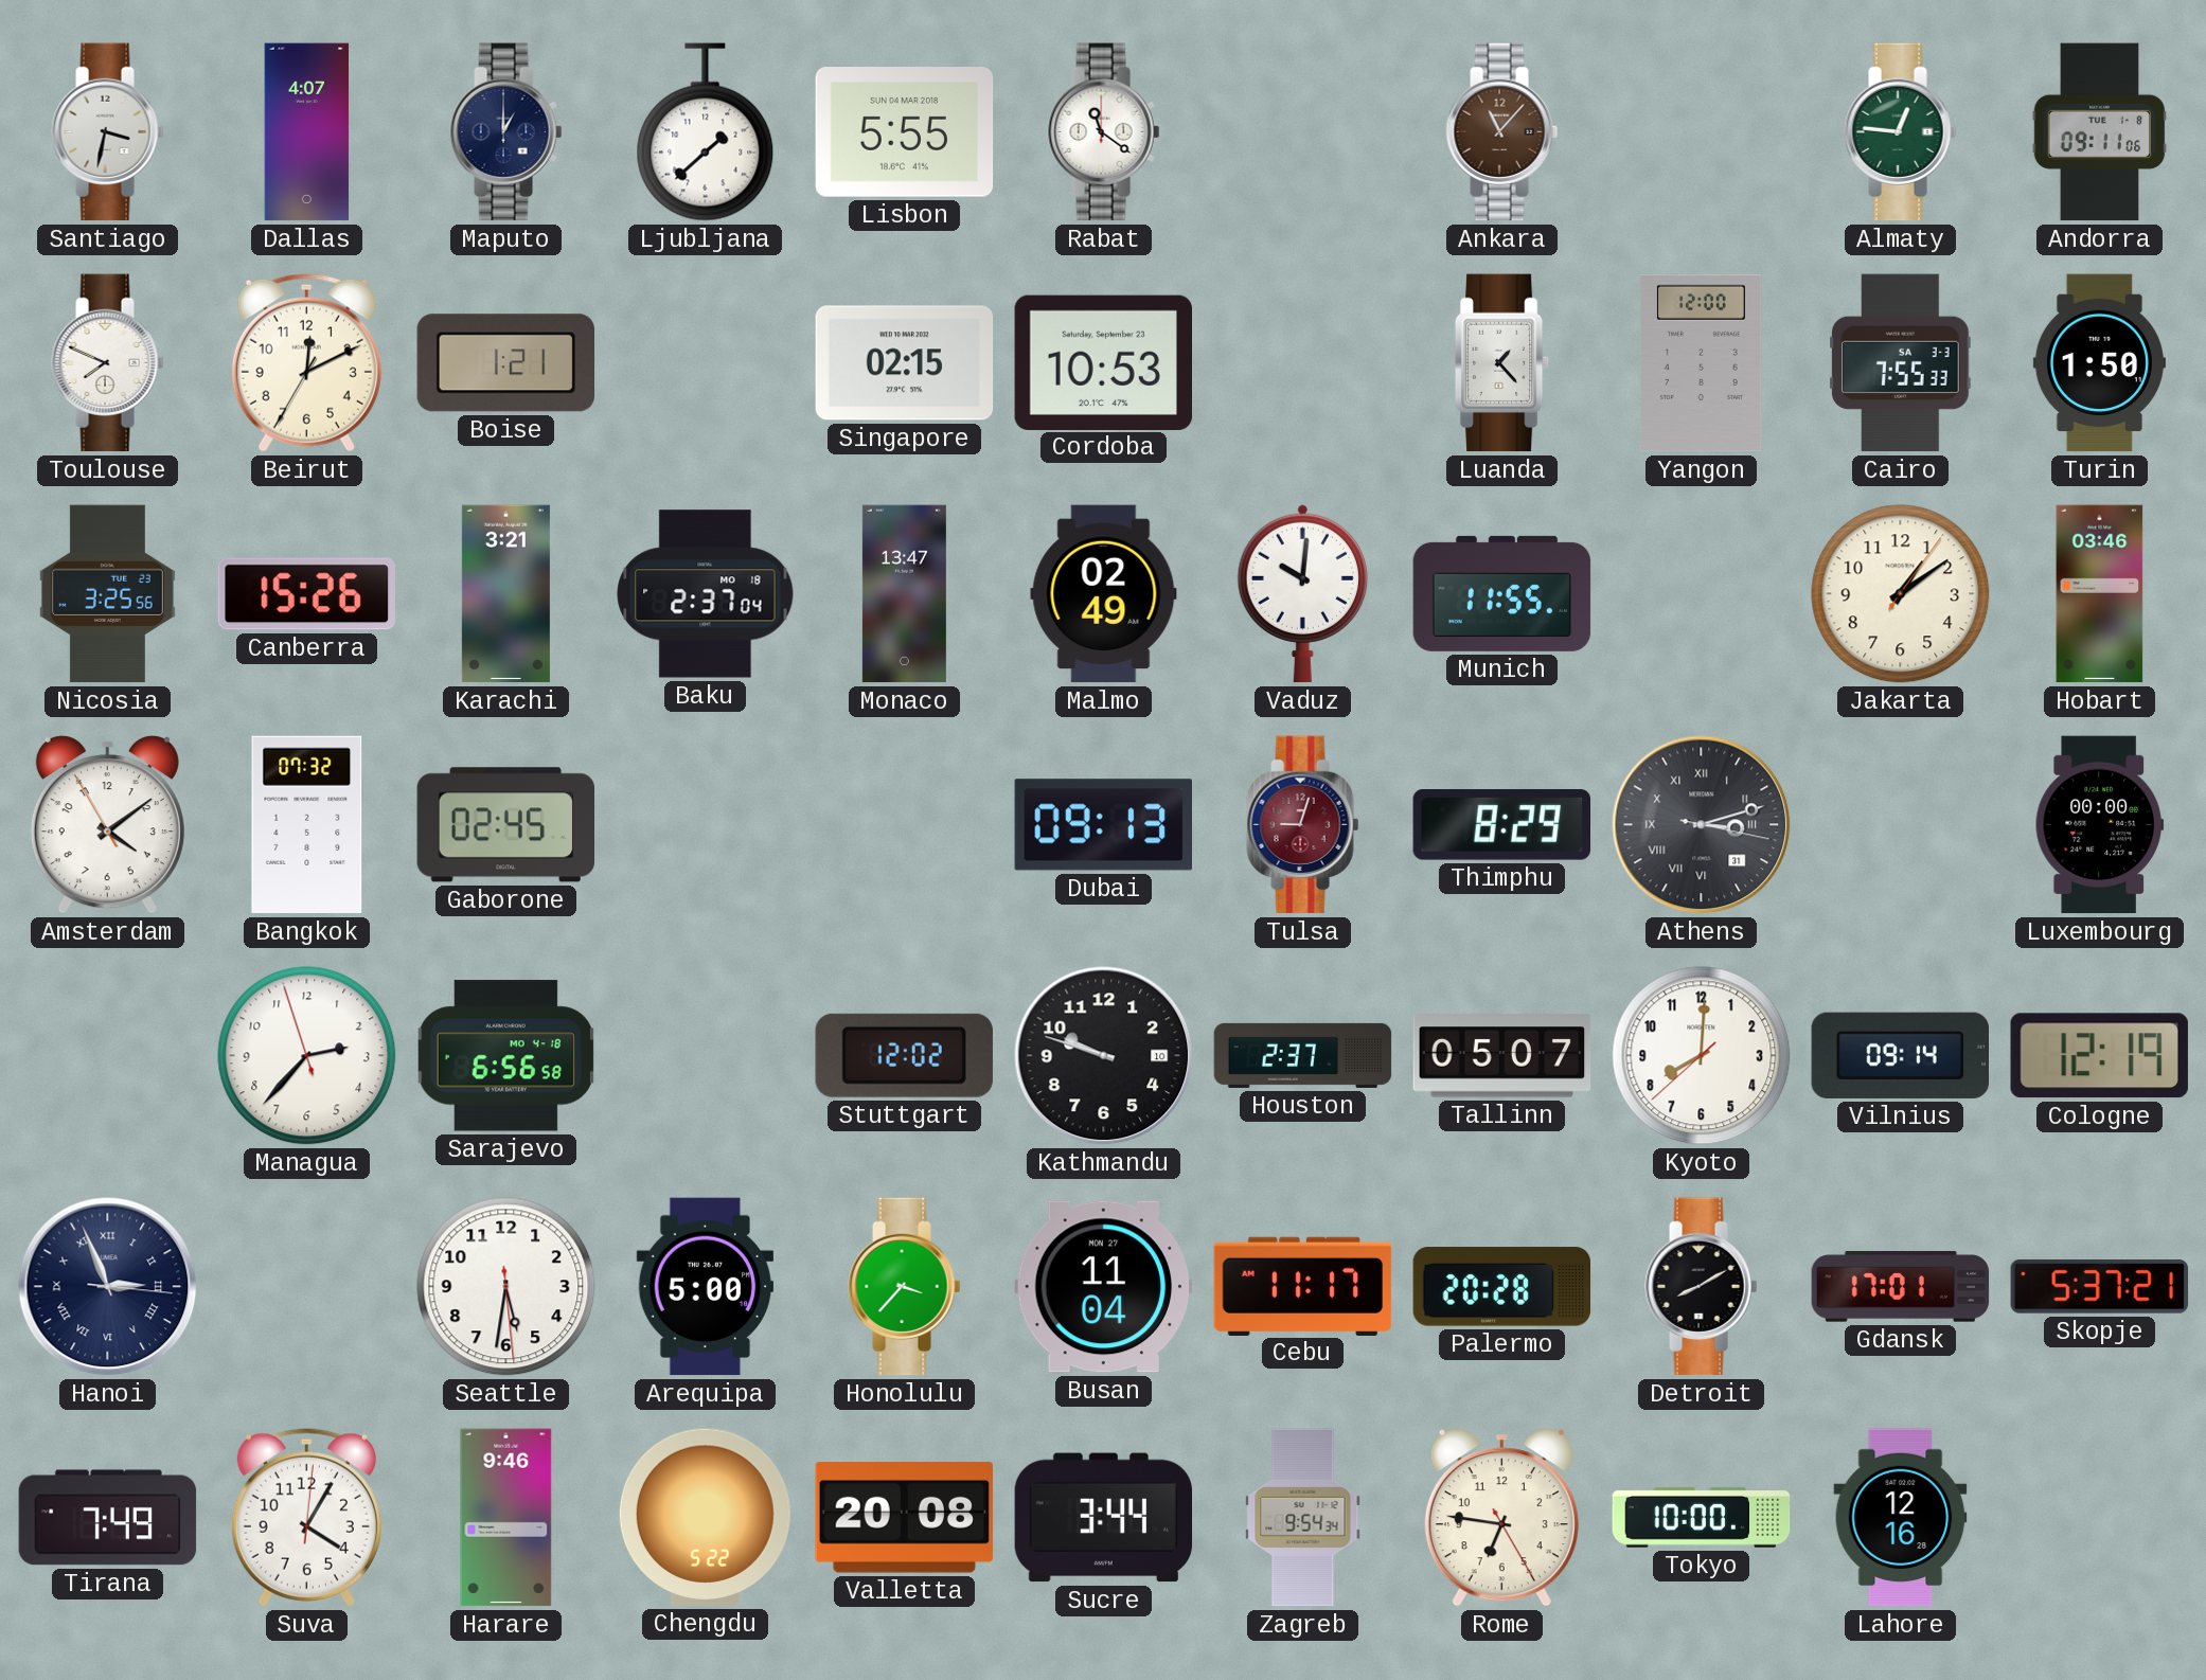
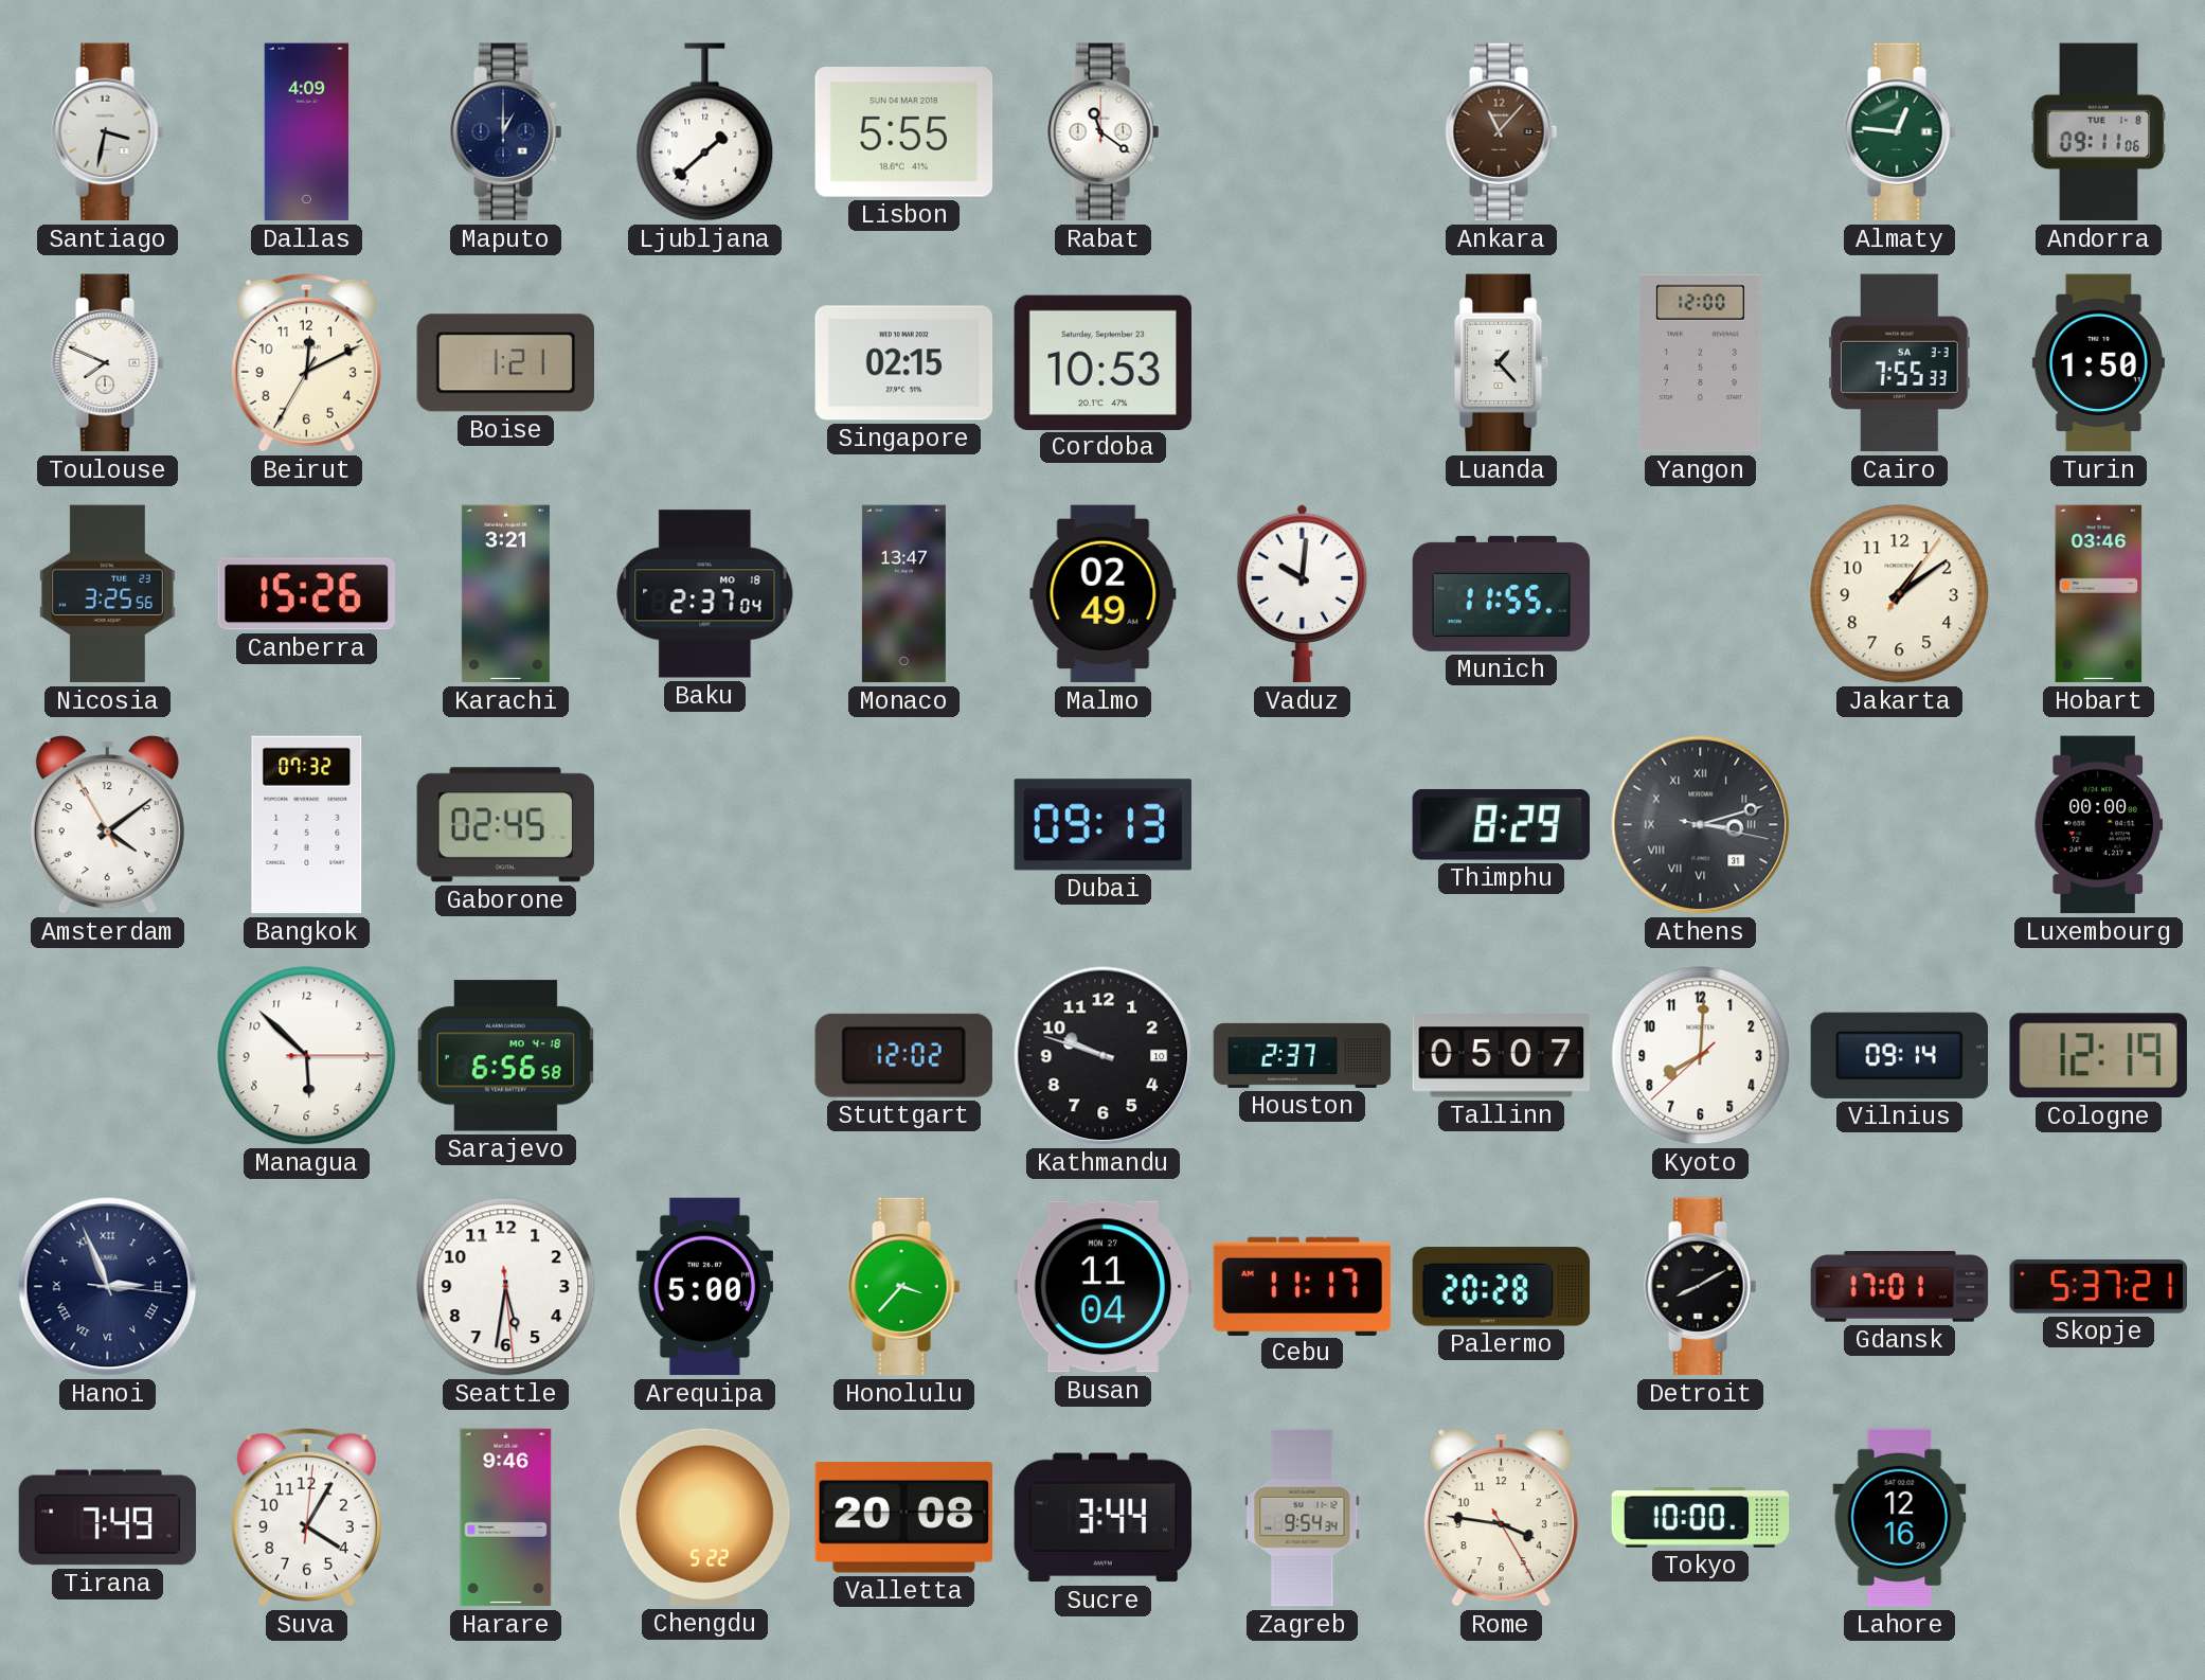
Dallas: 4:07 -> 4:09
Tulsa: 9:03 -> none
Managua: 2:36 -> 5:52
Rome: 6:46 -> 3:46
